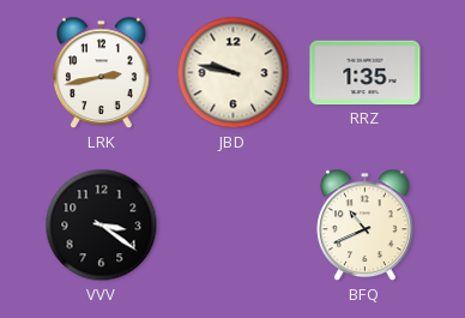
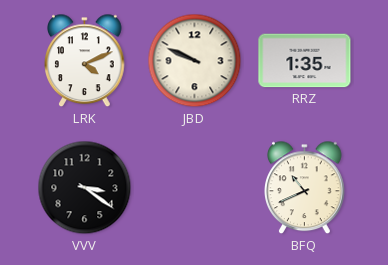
LRK: 2:43 -> 4:11
JBD: 9:47 -> 9:49
